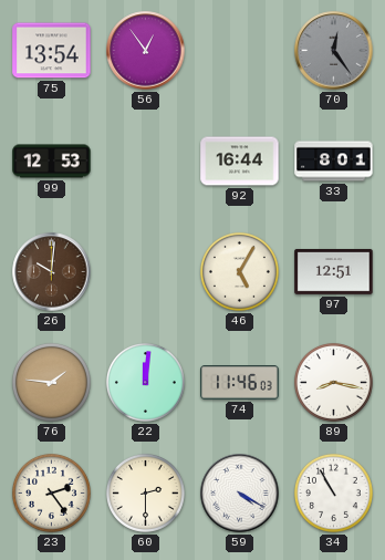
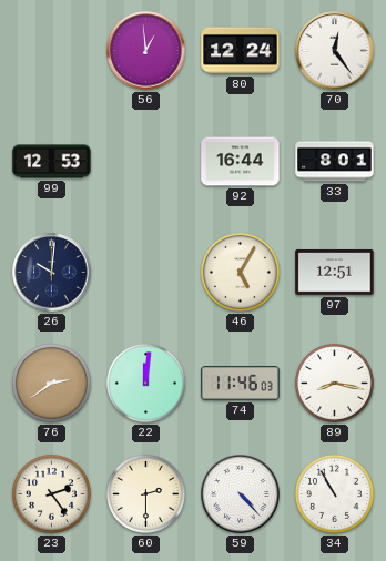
75: 13:54 -> none
56: 12:54 -> 12:59
80: none -> 12:24
70 dial: grey -> white
26 dial: brown -> navy
76: 1:46 -> 2:39
59: 4:20 -> 4:23
